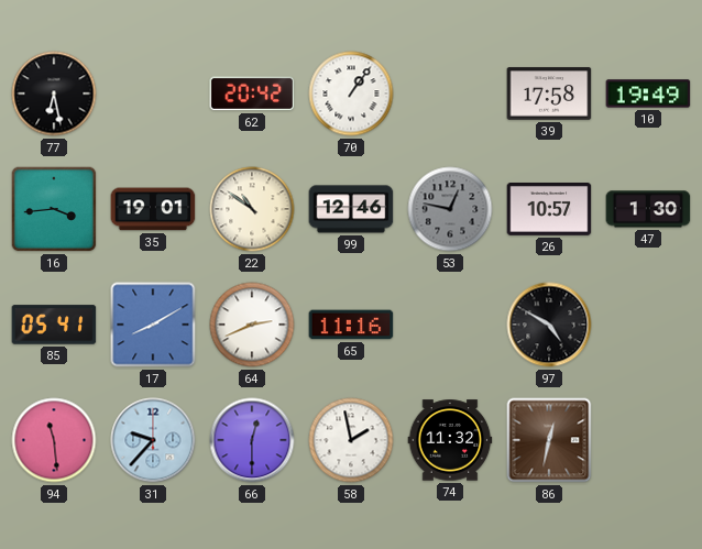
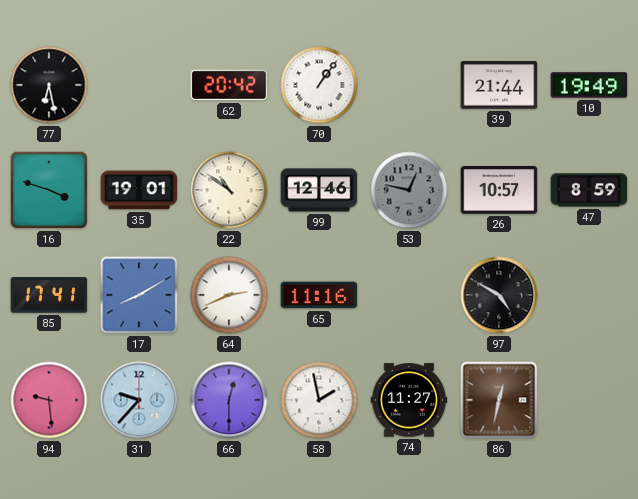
39: 17:58 -> 21:44
16: 3:44 -> 3:48
47: 1:30 -> 8:59
85: 05:41 -> 17:41
94: 11:29 -> 9:29
74: 11:32 -> 11:27
